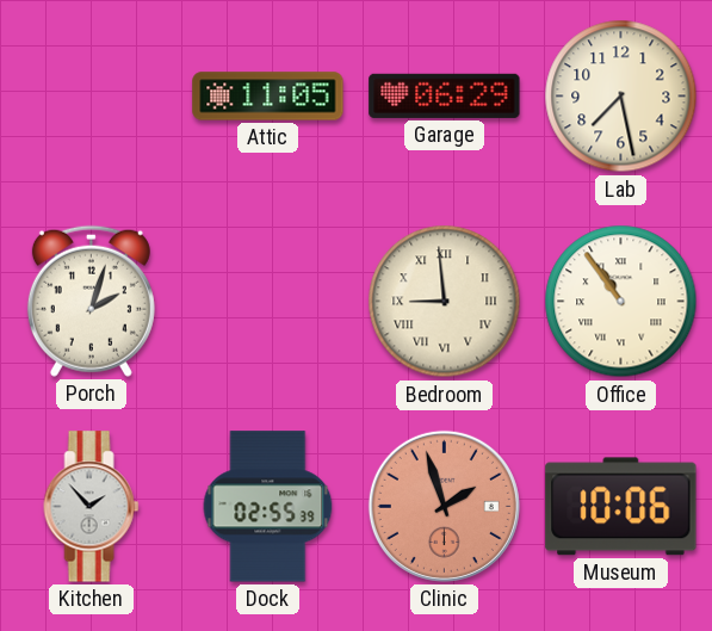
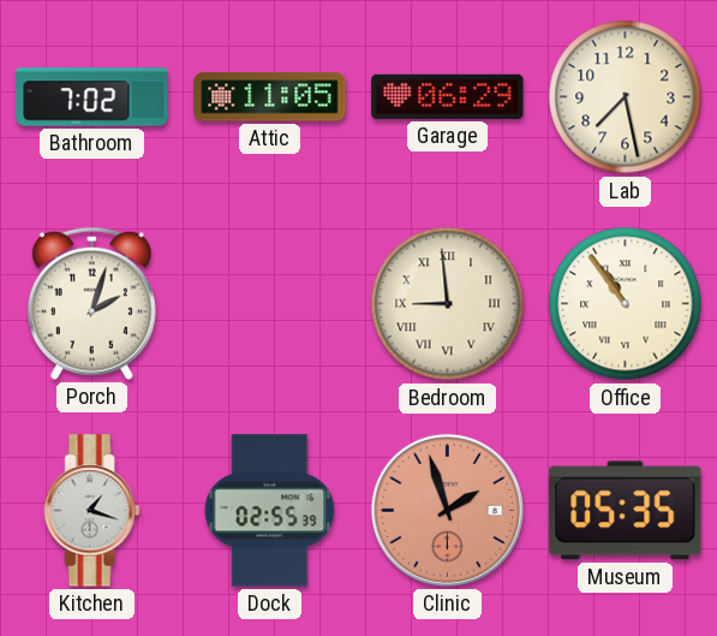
Bathroom: none -> 7:02
Kitchen: 1:53 -> 1:18
Museum: 10:06 -> 05:35
